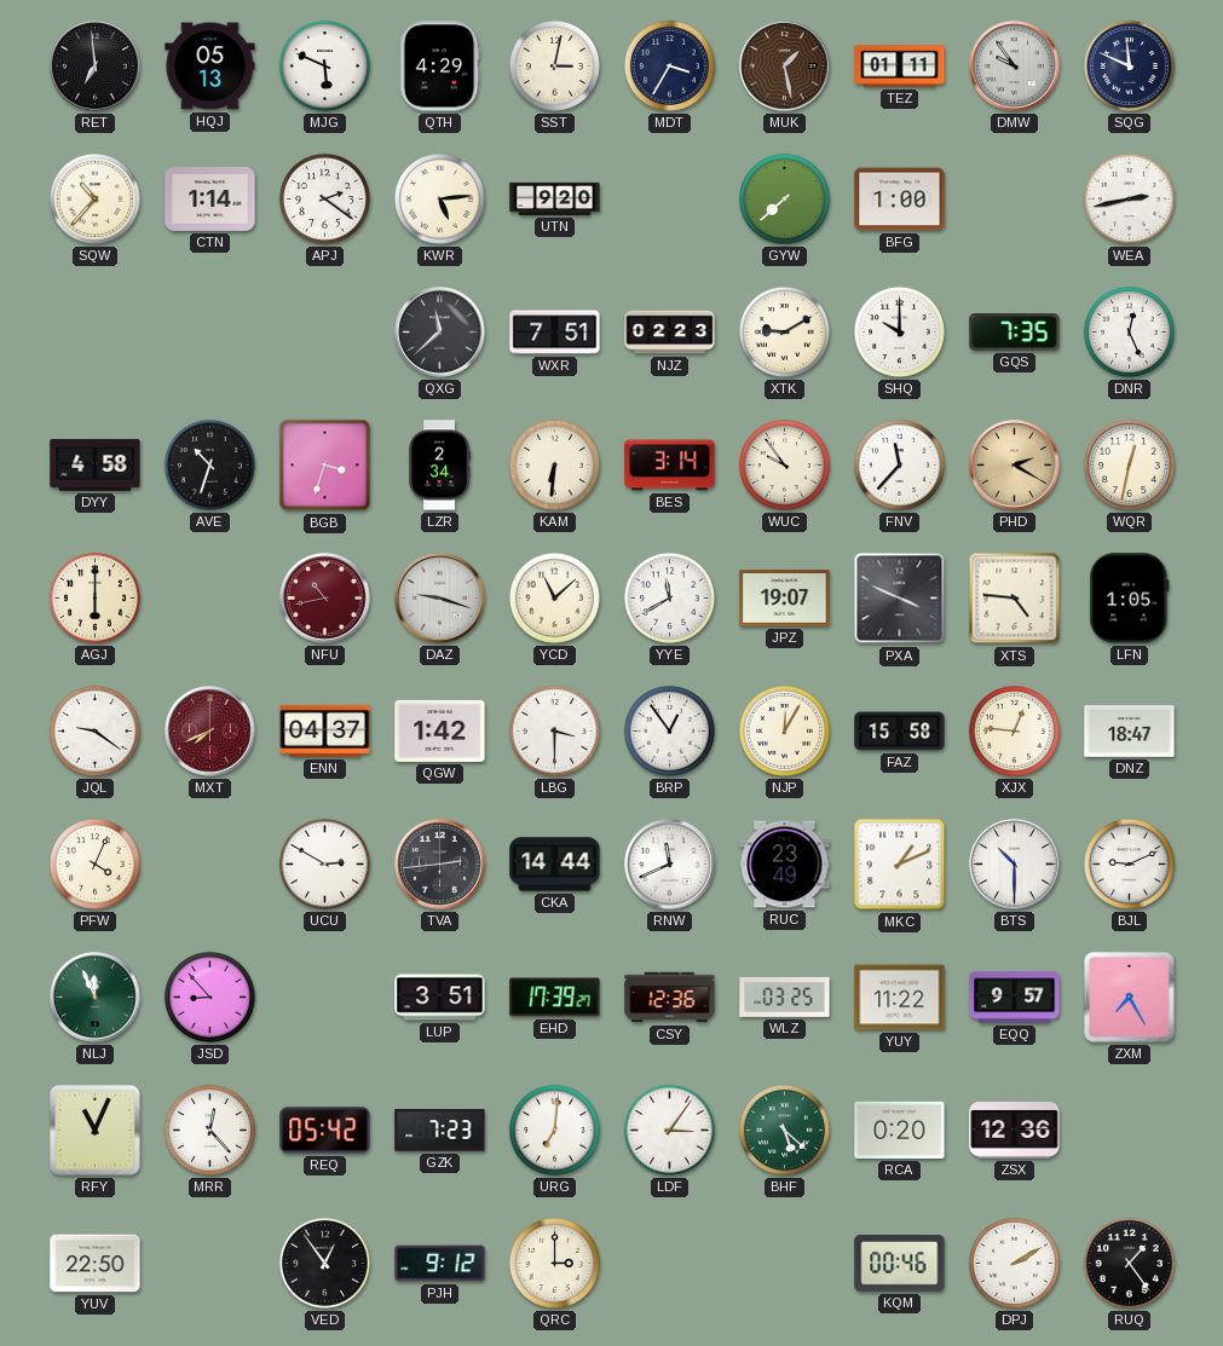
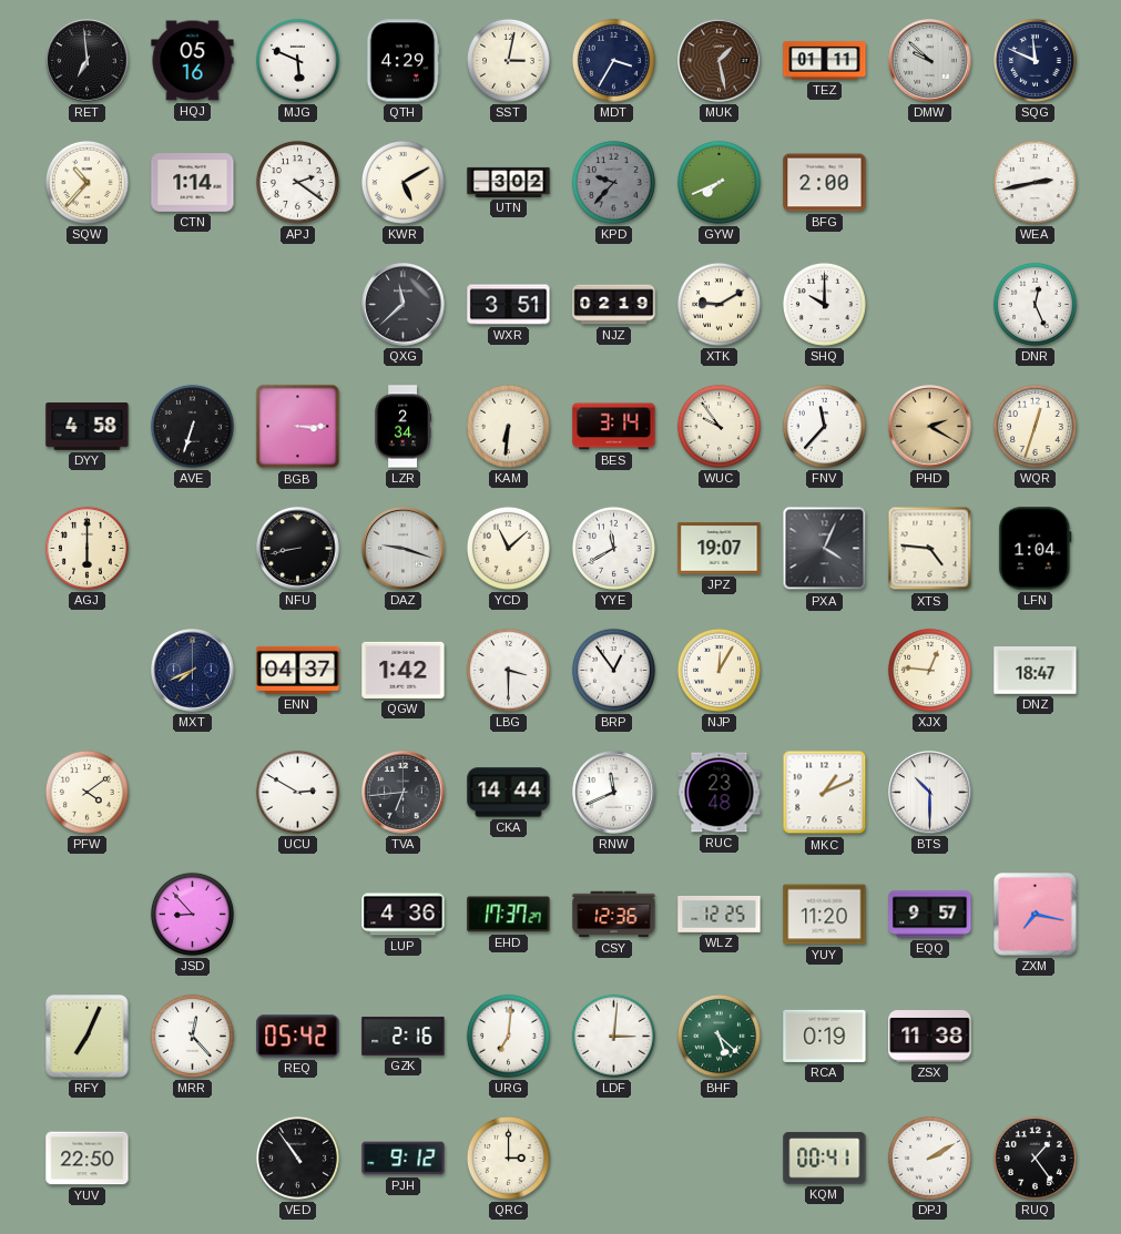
HQJ: 05:13 -> 05:16
DMW: 9:54 -> 9:52
KWR: 5:14 -> 5:10
UTN: 9:20 -> 3:02
KPD: none -> 9:37
GYW: 7:38 -> 7:41
BFG: 1:00 -> 2:00
WXR: 7:51 -> 3:51
NJZ: 02:23 -> 02:19
GQS: 7:35 -> none
AVE: 10:33 -> 6:33
BGB: 3:33 -> 3:15
WQR: 12:32 -> 12:33
NFU: 10:43 -> 8:43
NFU dial: burgundy -> black
PXA: 3:49 -> 4:04
LFN: 1:05 -> 1:04
JQL: 9:21 -> none
MXT dial: burgundy -> navy
FAZ: 15:58 -> none
PFW: 4:04 -> 4:09
TVA: 2:44 -> 6:44
RUC: 23:49 -> 23:48
BJL: 9:11 -> none
NLJ: 11:56 -> none
LUP: 3:51 -> 4:36
EHD: 17:39 -> 17:37
WLZ: 03:25 -> 12:25
YUY: 11:22 -> 11:20
ZXM: 7:25 -> 7:17
RFY: 11:04 -> 7:04
GZK: 7:23 -> 2:16
LDF: 3:06 -> 3:01
RCA: 0:20 -> 0:19
ZSX: 12:36 -> 11:38
VED: 12:54 -> 10:54
KQM: 00:46 -> 00:41
